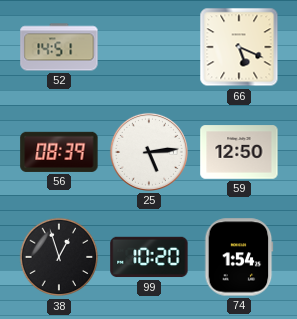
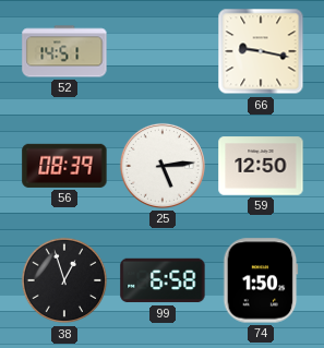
66: 5:19 -> 9:17
99: 10:20 -> 6:58
74: 1:54 -> 1:50
